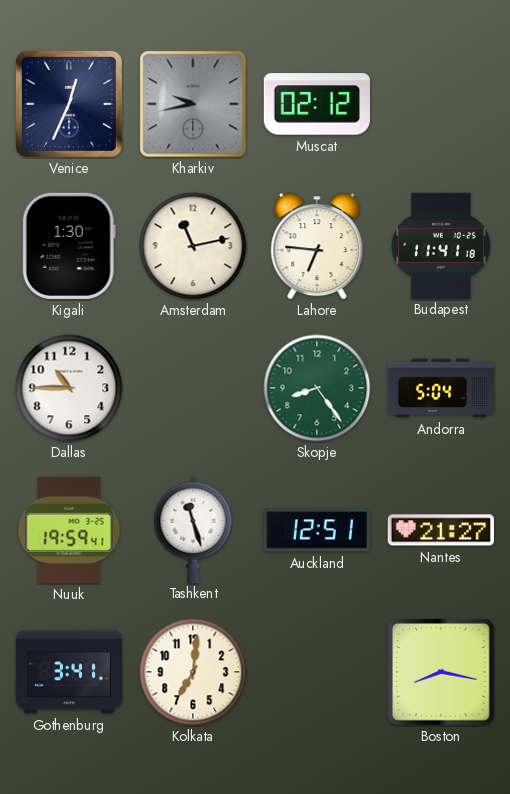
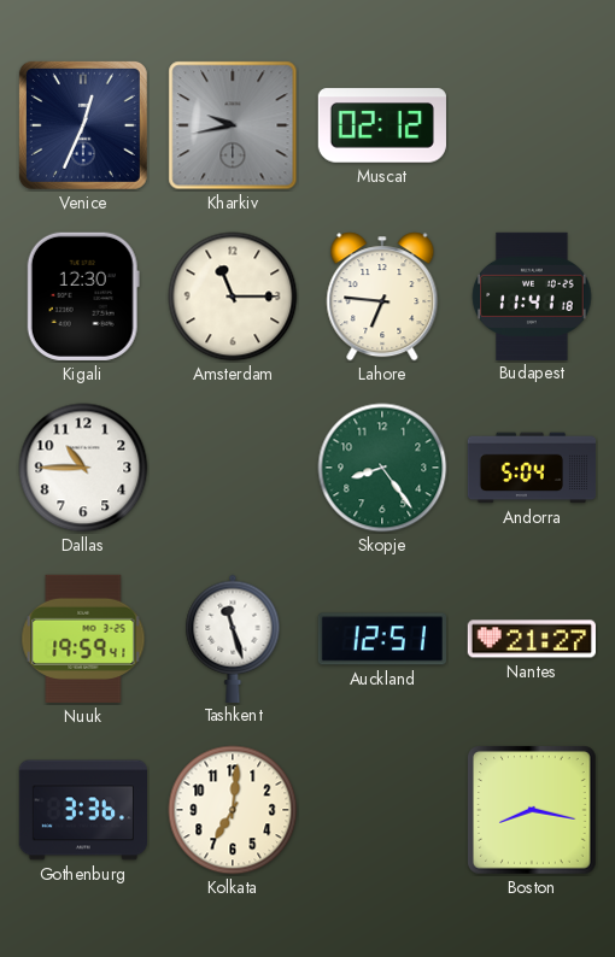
Kigali: 1:30 -> 12:30
Amsterdam: 11:13 -> 11:15
Gothenburg: 3:41 -> 3:36
